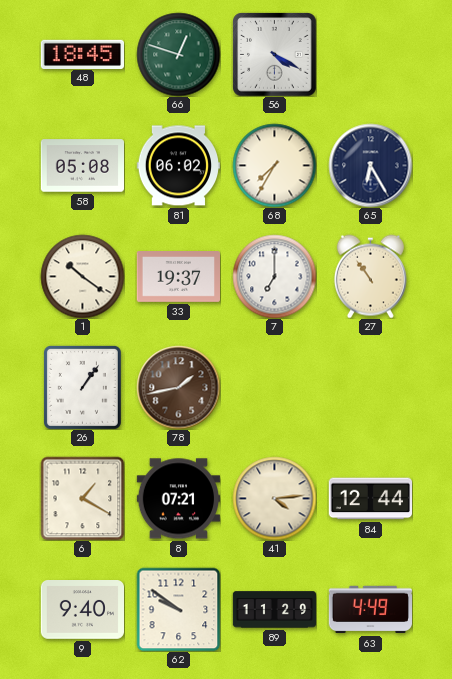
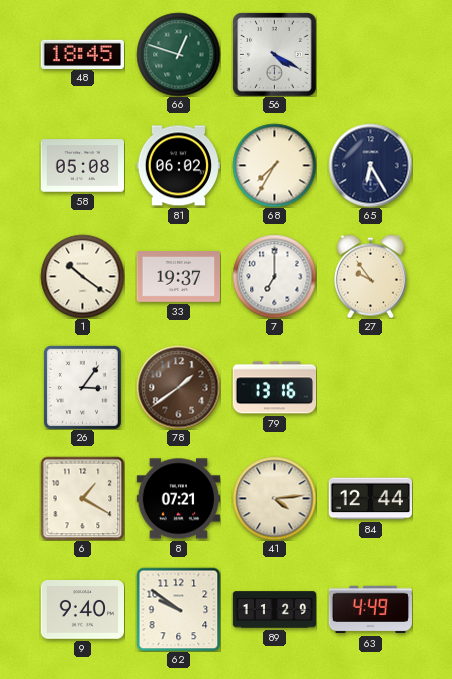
27: 10:54 -> 9:54
26: 1:06 -> 3:06
78: 1:43 -> 1:39
79: none -> 13:16
